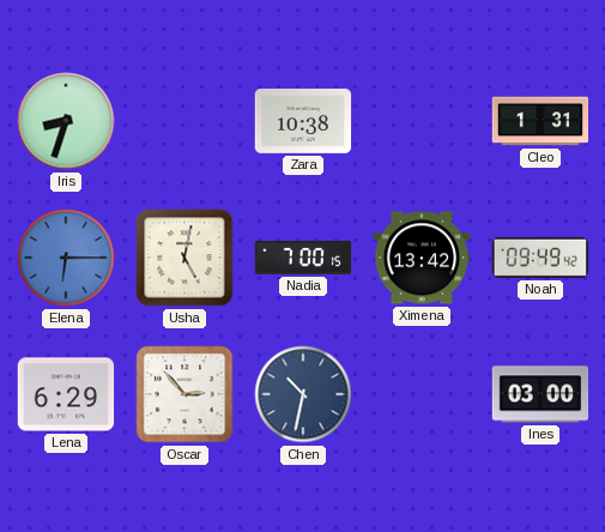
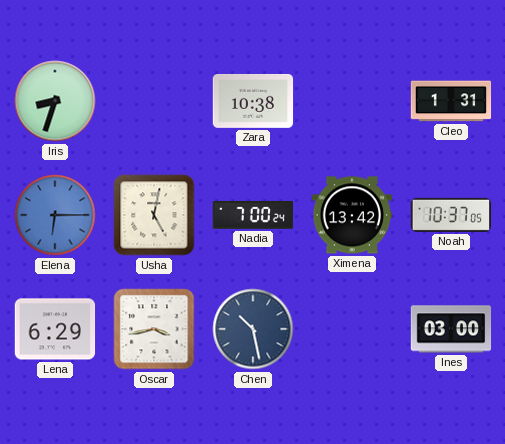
Nadia: 7:00:15 -> 7:00:24
Noah: 09:49 -> 10:37
Oscar: 2:53 -> 3:43
Chen: 10:32 -> 10:28
